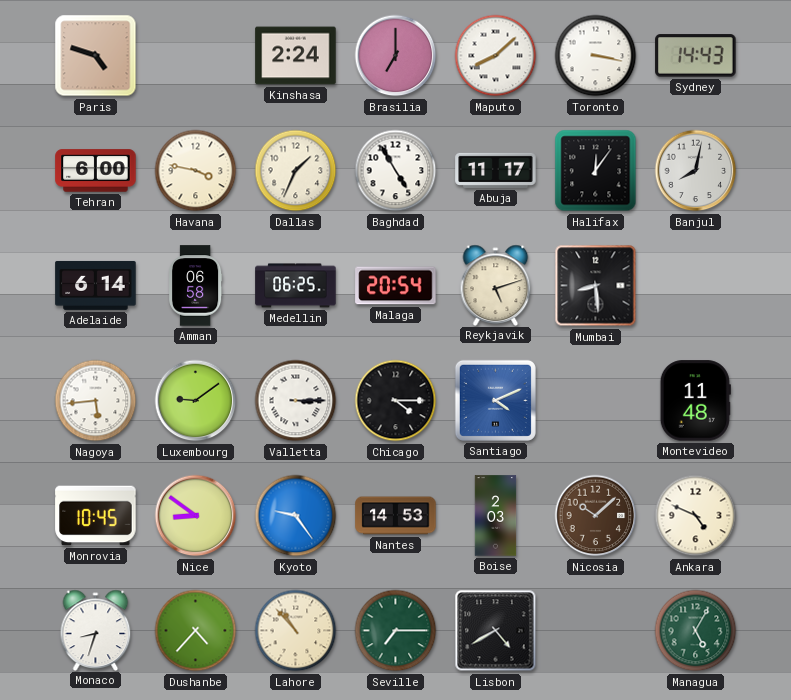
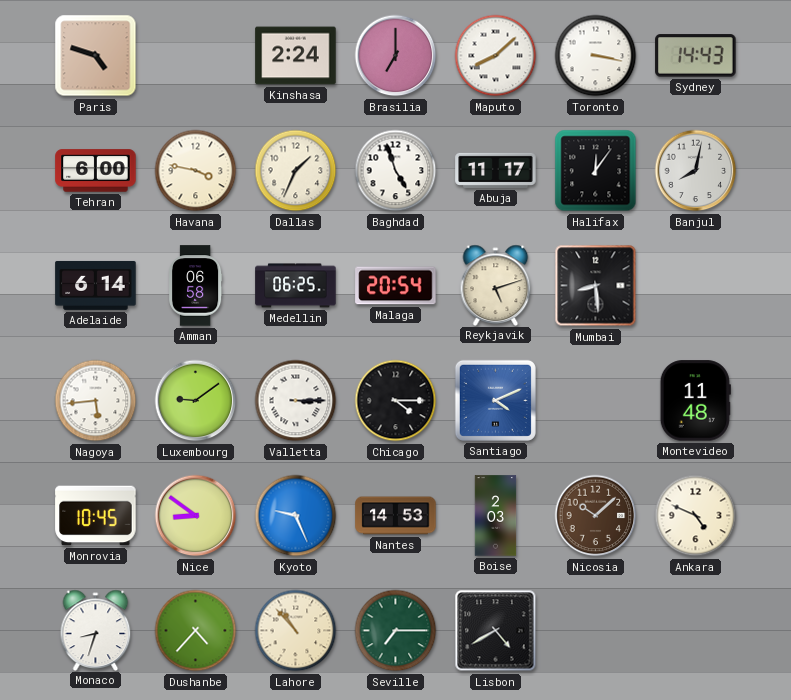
Baghdad: 4:55 -> 4:57
Kyoto: 9:24 -> 9:26
Managua: 5:05 -> none
